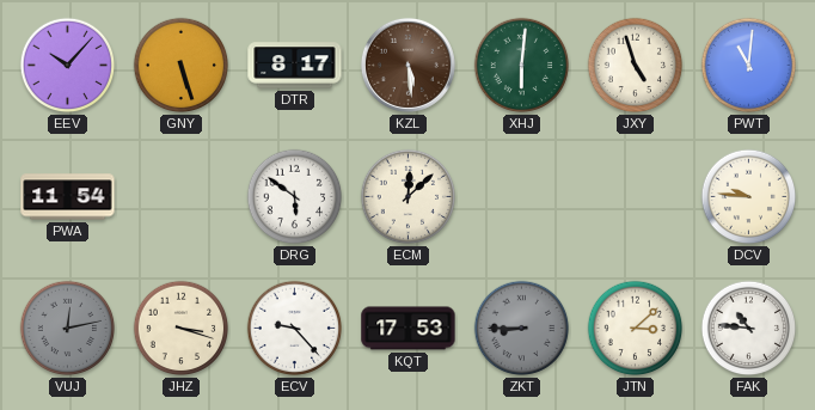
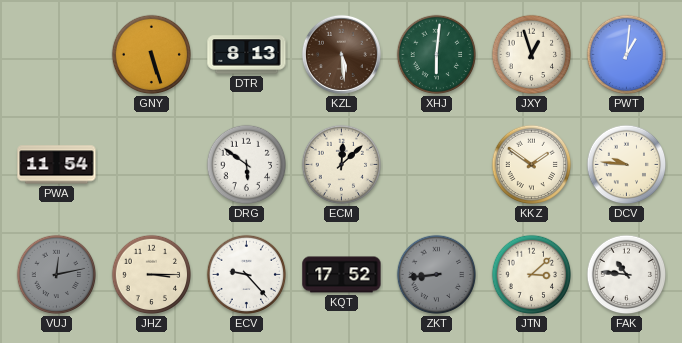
EEV: 10:07 -> none
DTR: 8:17 -> 8:13
JXY: 4:57 -> 12:57
PWT: 11:01 -> 1:01
KKZ: none -> 1:51
JHZ: 3:18 -> 3:15
KQT: 17:53 -> 17:52
ZKT: 8:45 -> 8:44
